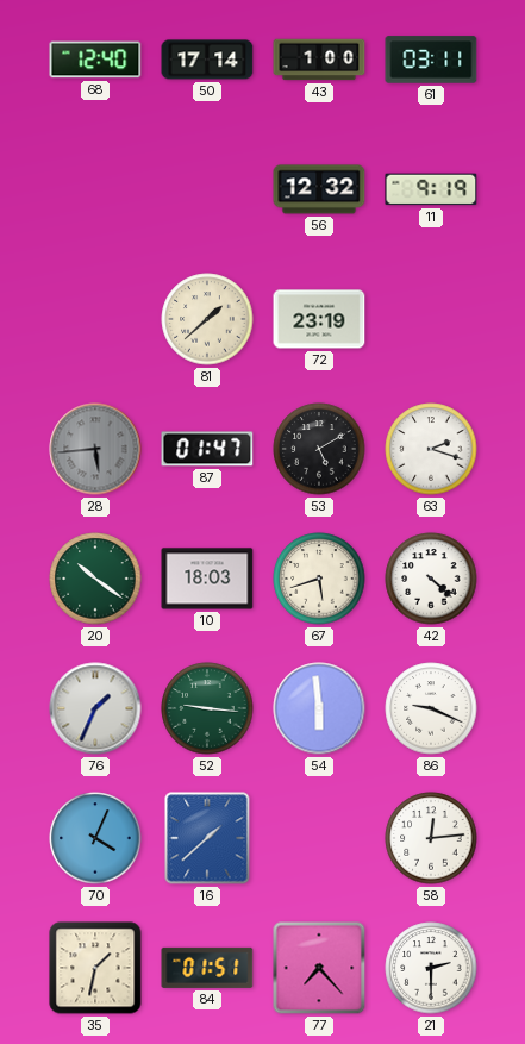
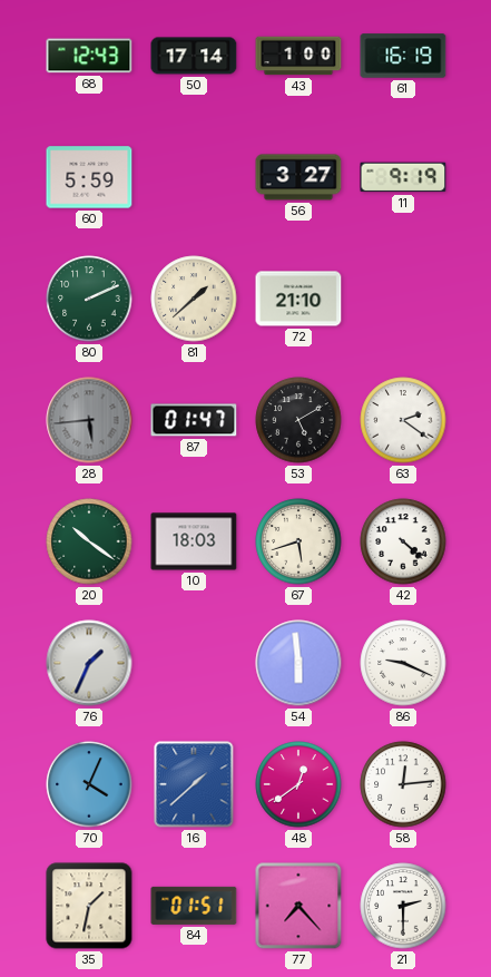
68: 12:40 -> 12:43
61: 03:11 -> 16:19
60: none -> 5:59
56: 12:32 -> 3:27
80: none -> 2:11
72: 23:19 -> 21:10
63: 2:18 -> 2:21
52: 9:16 -> none
48: none -> 12:39
